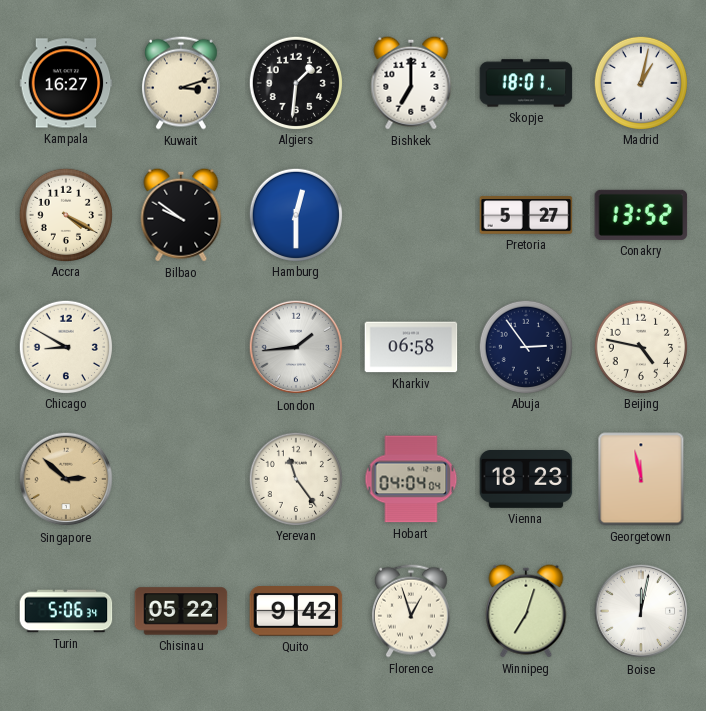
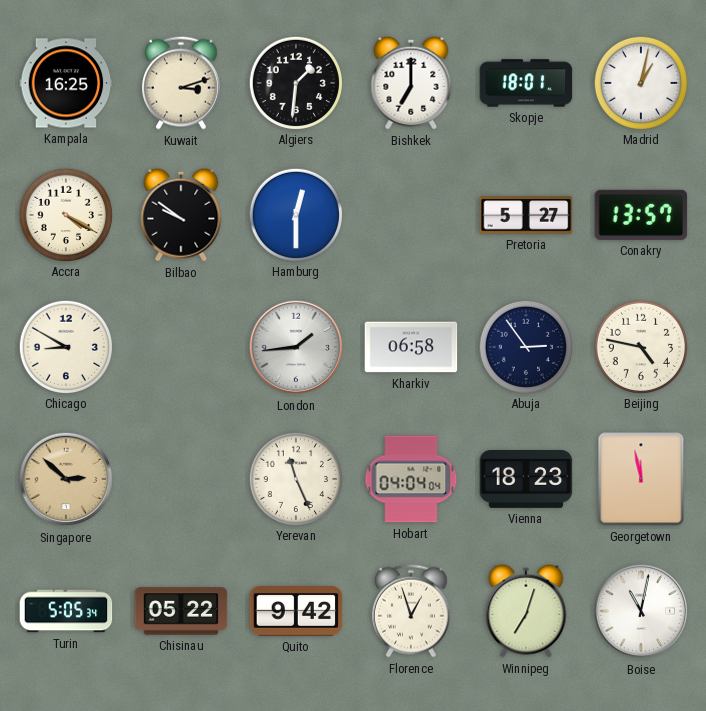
Kampala: 16:27 -> 16:25
Conakry: 13:52 -> 13:57
Yerevan: 11:24 -> 11:26
Turin: 5:06 -> 5:05
Boise: 12:02 -> 11:02
